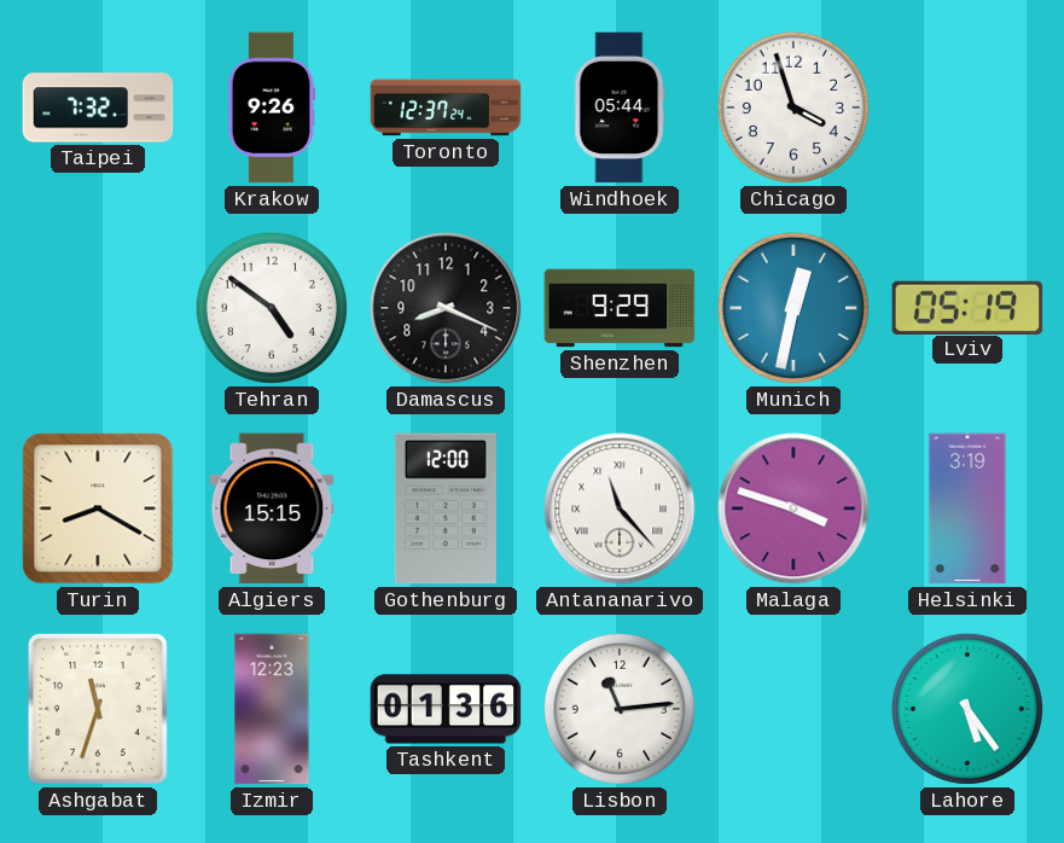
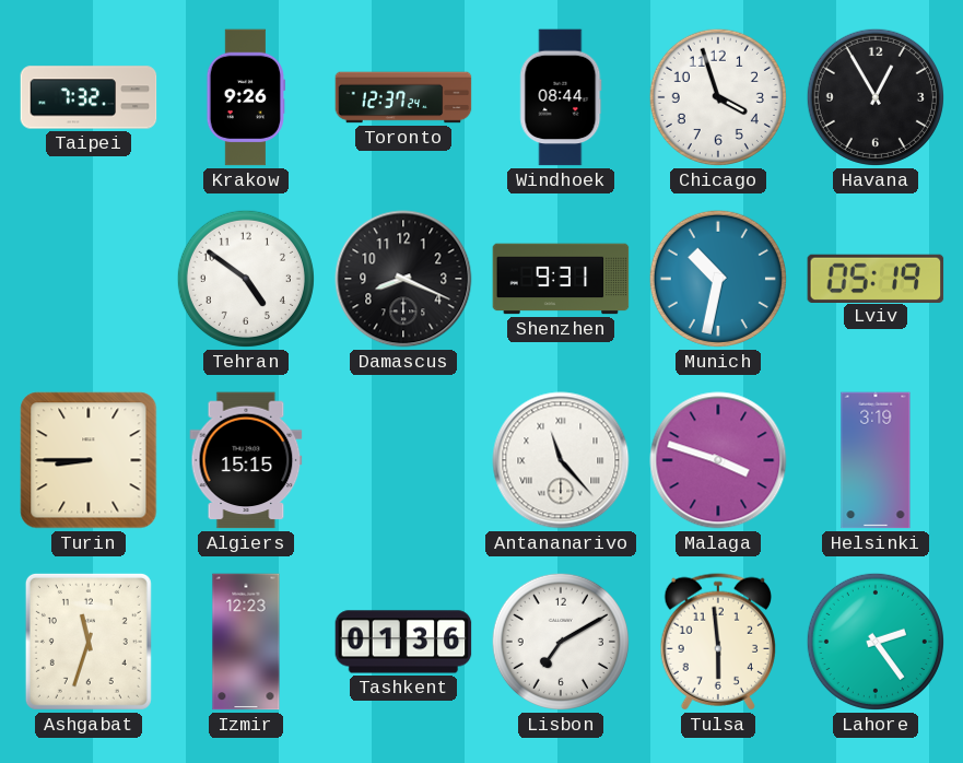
Windhoek: 05:44 -> 08:44
Havana: none -> 12:55
Shenzhen: 9:29 -> 9:31
Munich: 12:32 -> 10:32
Turin: 8:20 -> 8:45
Gothenburg: 12:00 -> none
Lisbon: 11:14 -> 7:10
Tulsa: none -> 5:59
Lahore: 5:24 -> 2:24
